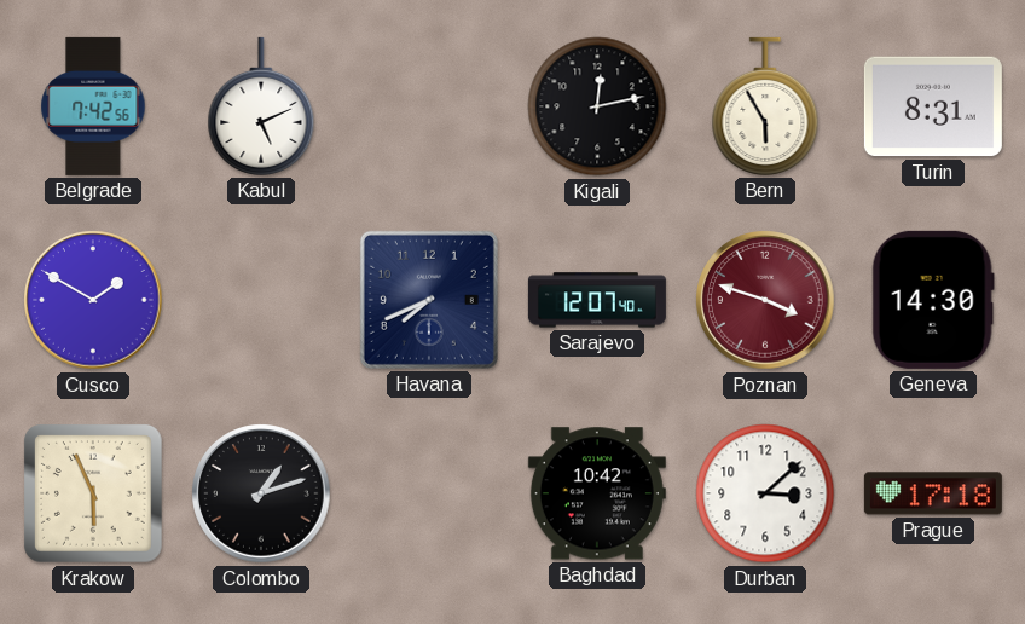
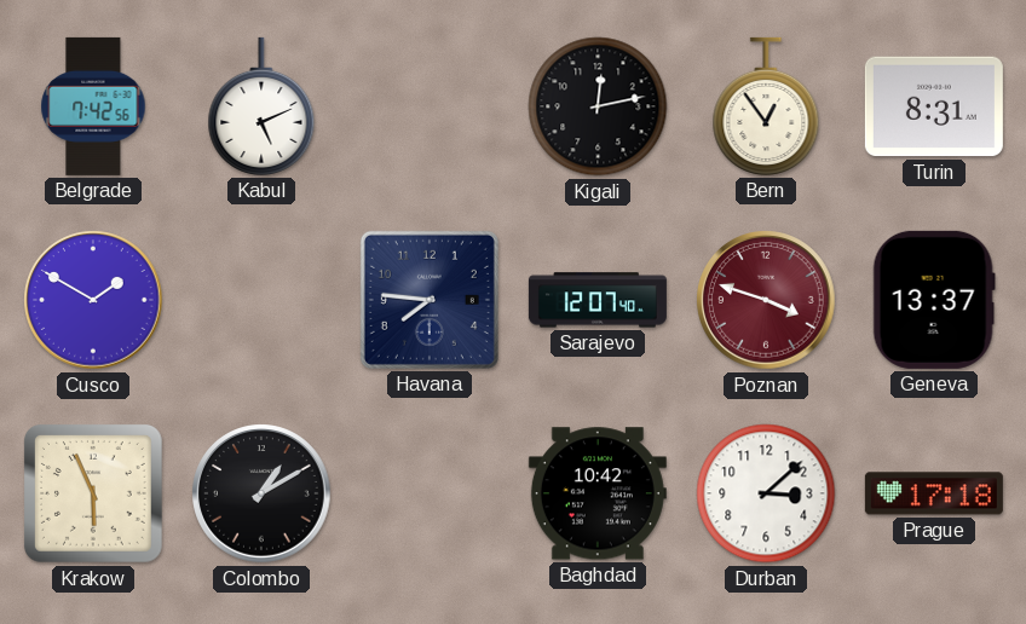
Bern: 5:55 -> 12:54
Havana: 7:41 -> 7:46
Geneva: 14:30 -> 13:37
Colombo: 1:12 -> 1:10
